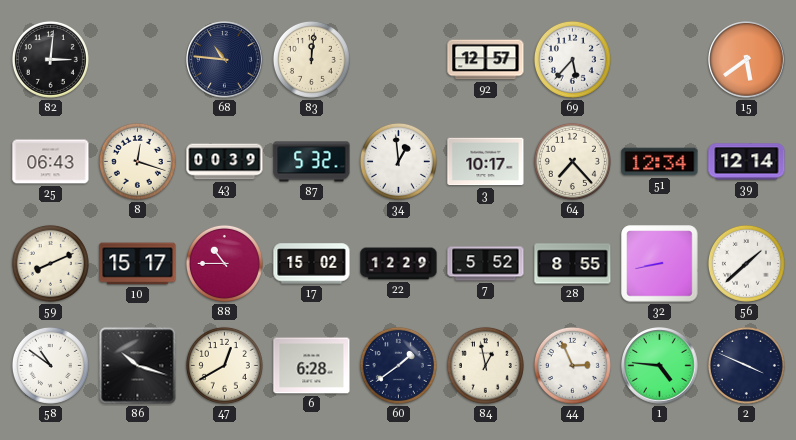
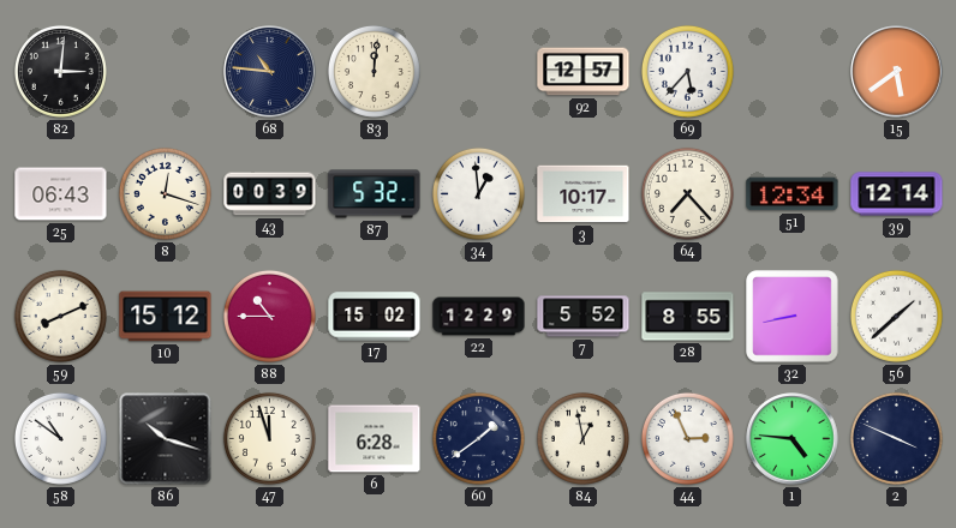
10: 15:17 -> 15:12
47: 12:40 -> 11:57
